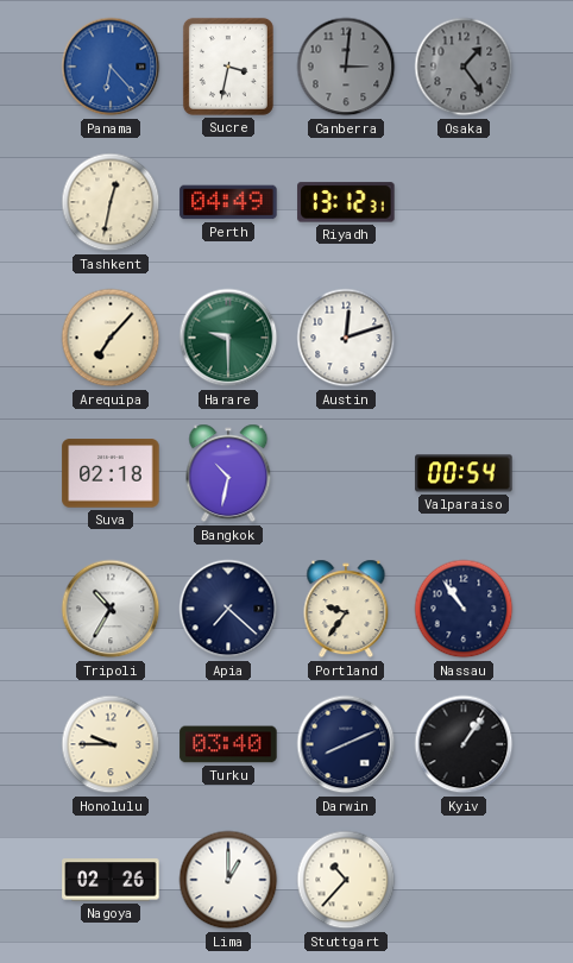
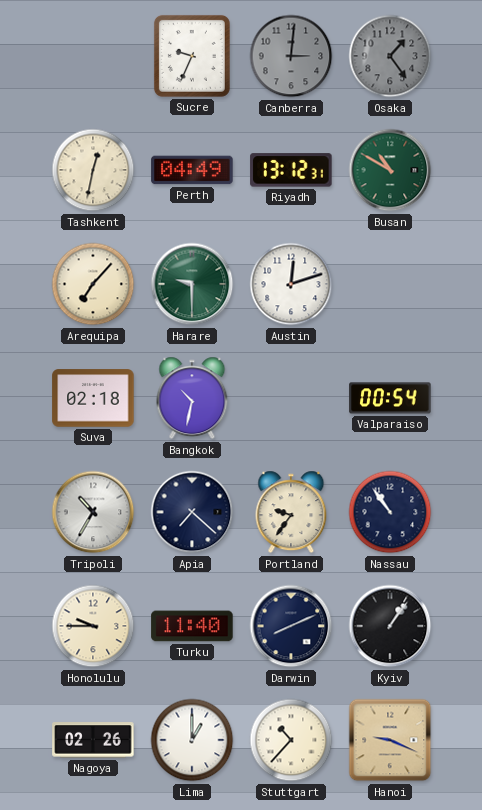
Panama: 6:23 -> none
Sucre: 3:32 -> 9:34
Busan: none -> 10:50
Turku: 03:40 -> 11:40
Hanoi: none -> 9:19
